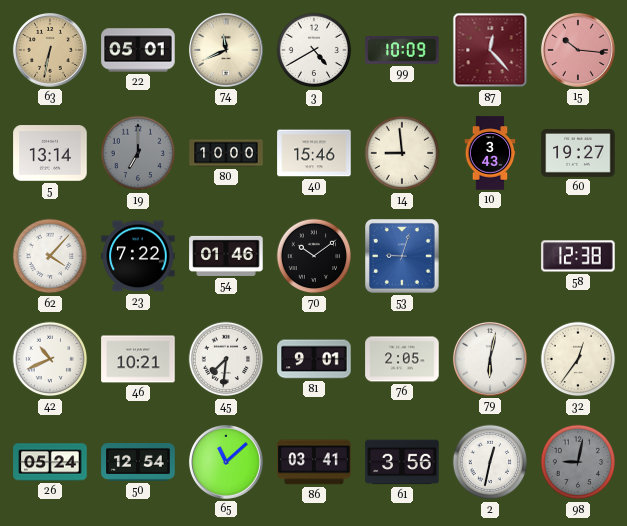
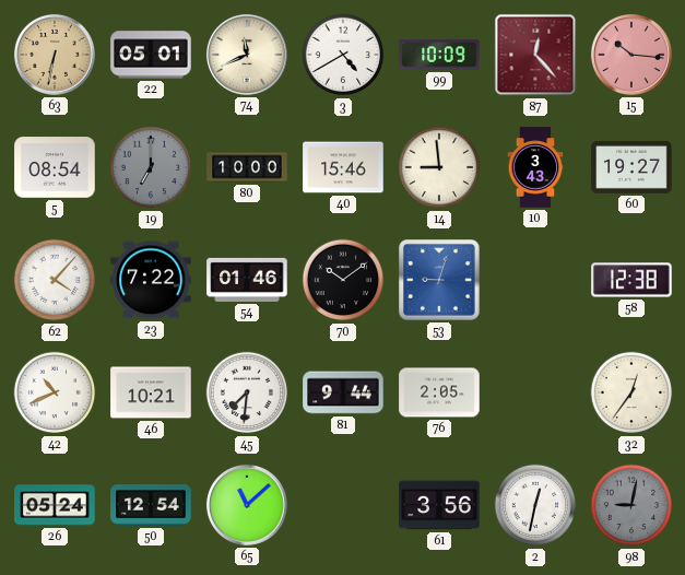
5: 13:14 -> 08:54
81: 9:01 -> 9:44
79: 6:02 -> none
86: 03:41 -> none
